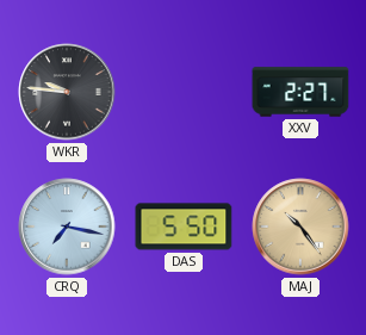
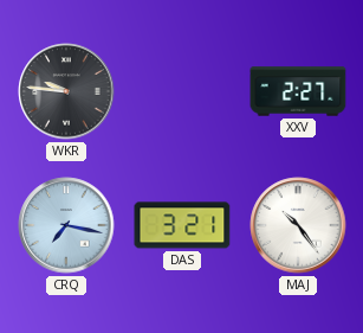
DAS: 5:50 -> 3:21
MAJ dial: champagne -> white
